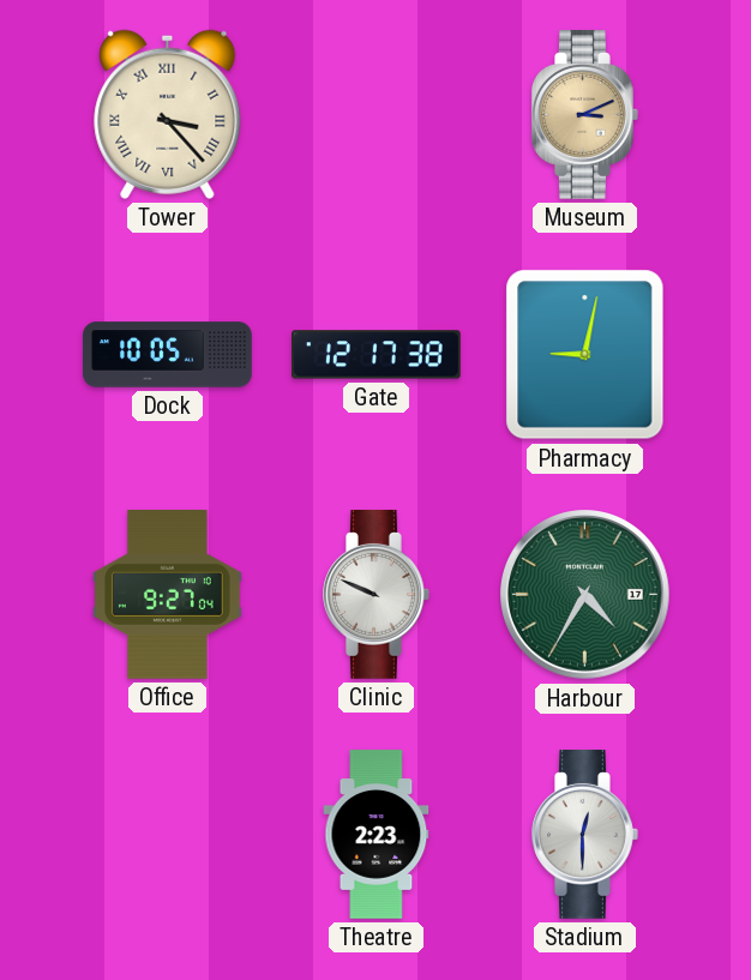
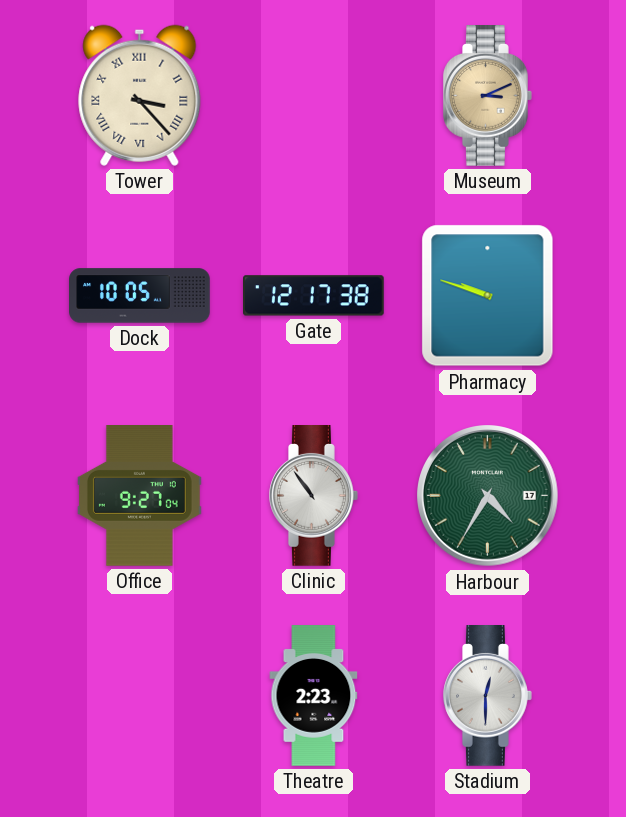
Pharmacy: 9:02 -> 9:48
Clinic: 9:49 -> 10:54
